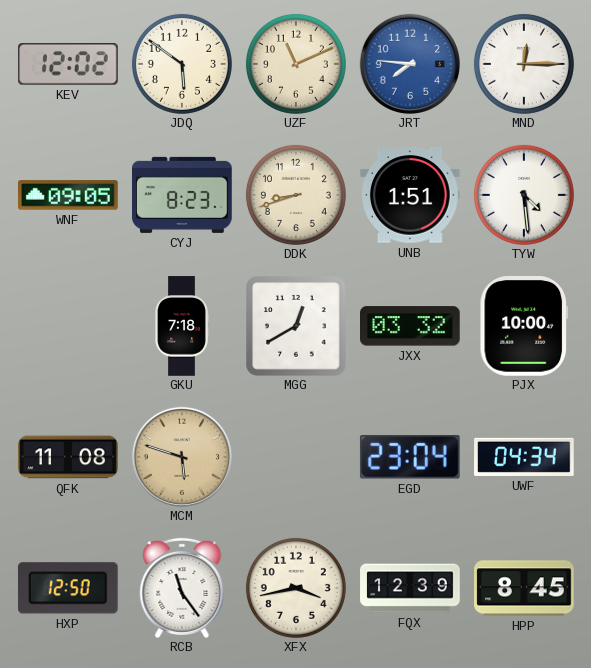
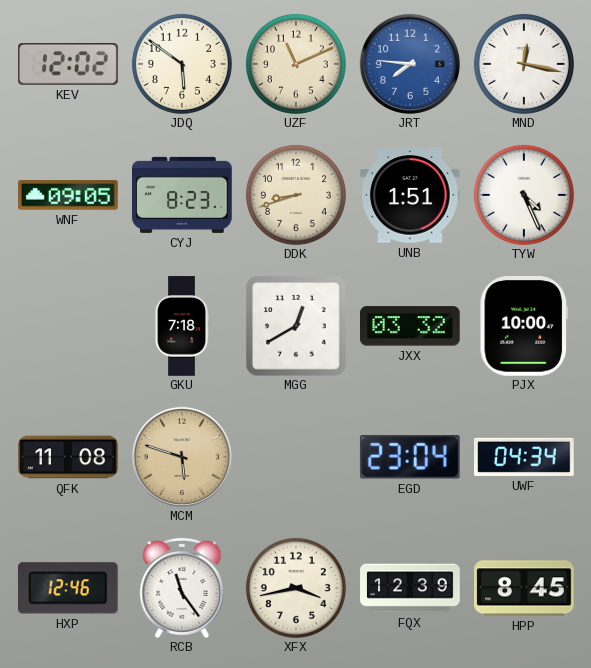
MND: 12:15 -> 12:17
TYW: 4:29 -> 4:26
HXP: 12:50 -> 12:46
